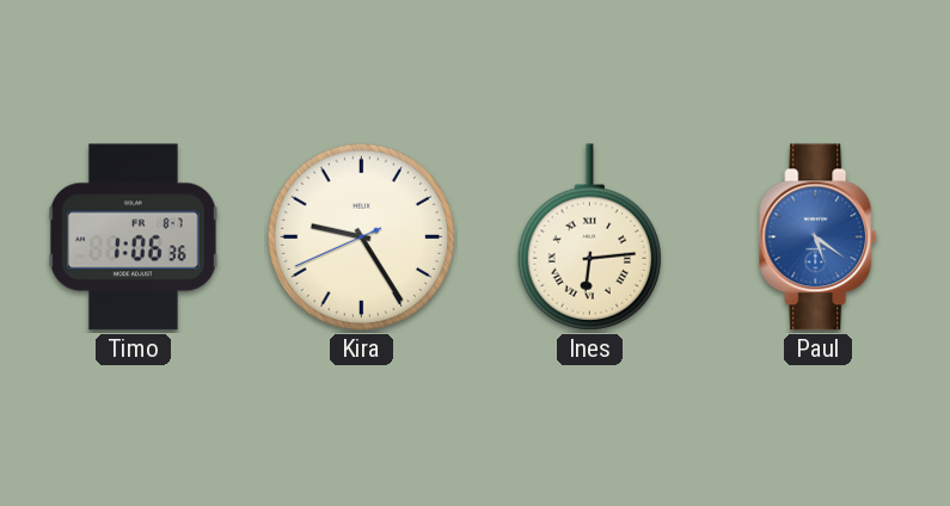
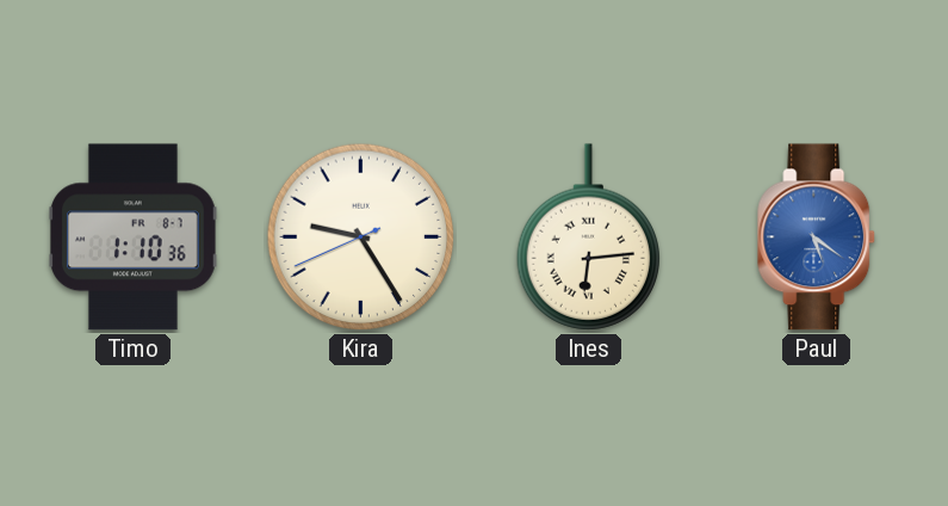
Timo: 1:06 -> 1:10
